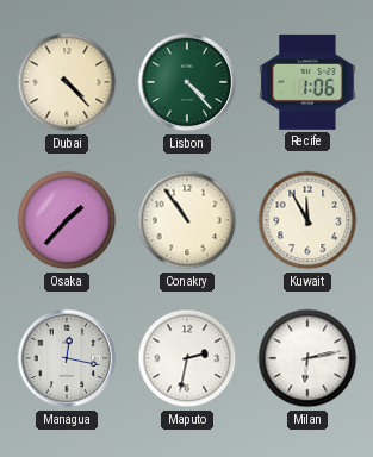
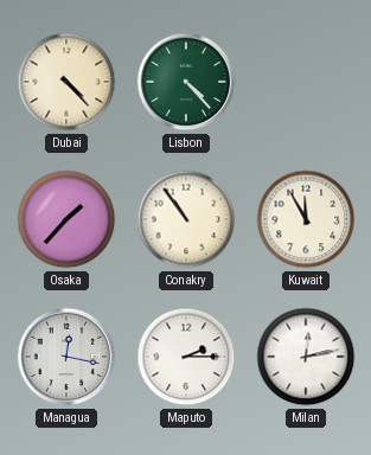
Recife: 1:06 -> none
Maputo: 2:32 -> 2:15
Milan: 6:13 -> 12:13
